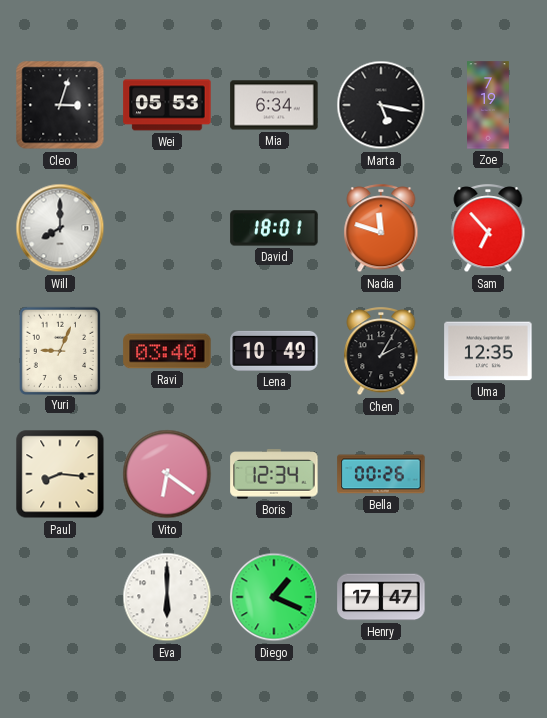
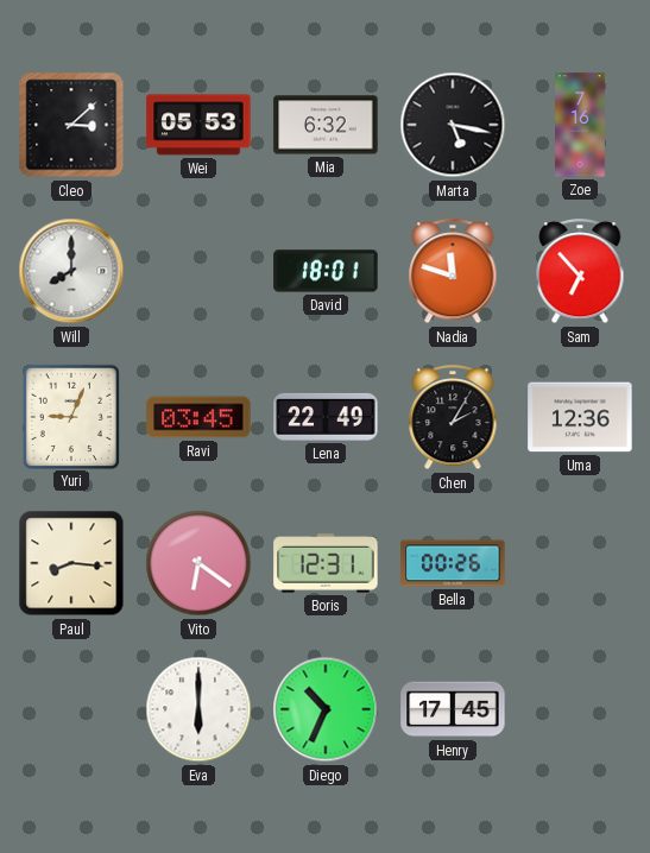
Cleo: 3:03 -> 3:08
Mia: 6:34 -> 6:32
Zoe: 7:19 -> 7:16
Ravi: 03:40 -> 03:45
Lena: 10:49 -> 22:49
Uma: 12:35 -> 12:36
Boris: 12:34 -> 12:31
Diego: 1:19 -> 10:34
Henry: 17:47 -> 17:45
